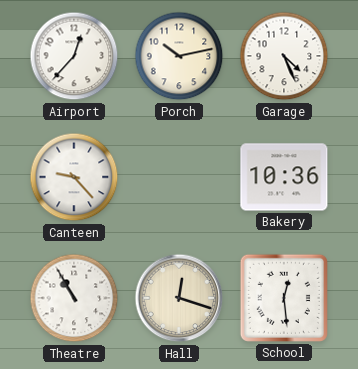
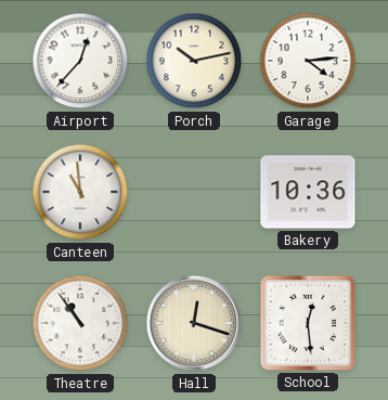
Garage: 4:26 -> 4:14
Canteen: 9:23 -> 10:59
Theatre: 10:55 -> 10:54
